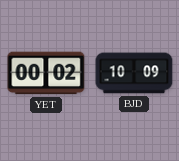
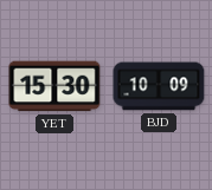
YET: 00:02 -> 15:30
